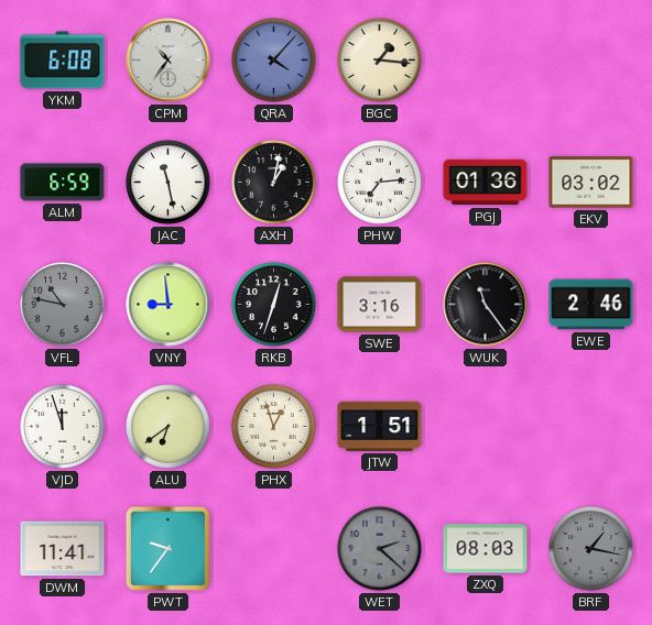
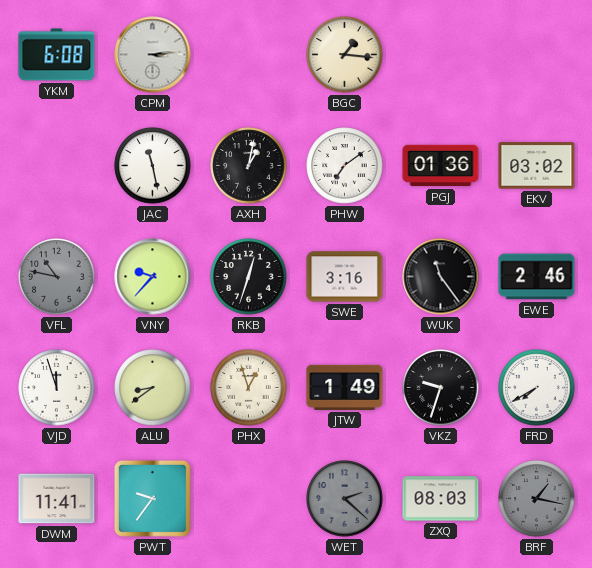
CPM: 10:36 -> 3:14
QRA: 4:07 -> none
ALM: 6:59 -> none
PHW: 7:14 -> 7:09
VNY: 8:59 -> 9:37
ALU: 6:39 -> 8:39
JTW: 1:51 -> 1:49
VKZ: none -> 9:33
FRD: none -> 7:40
